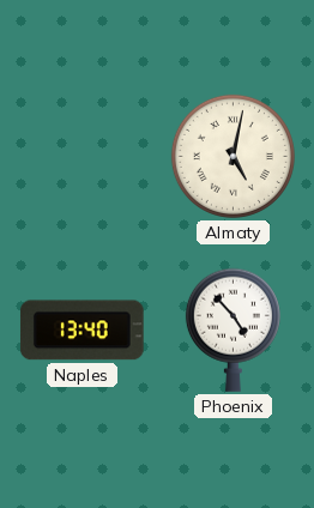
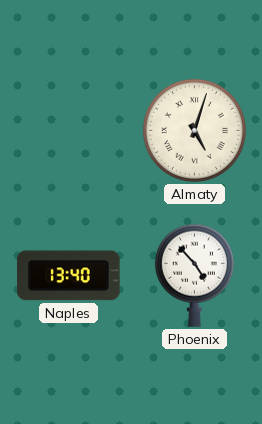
Almaty: 5:02 -> 5:03
